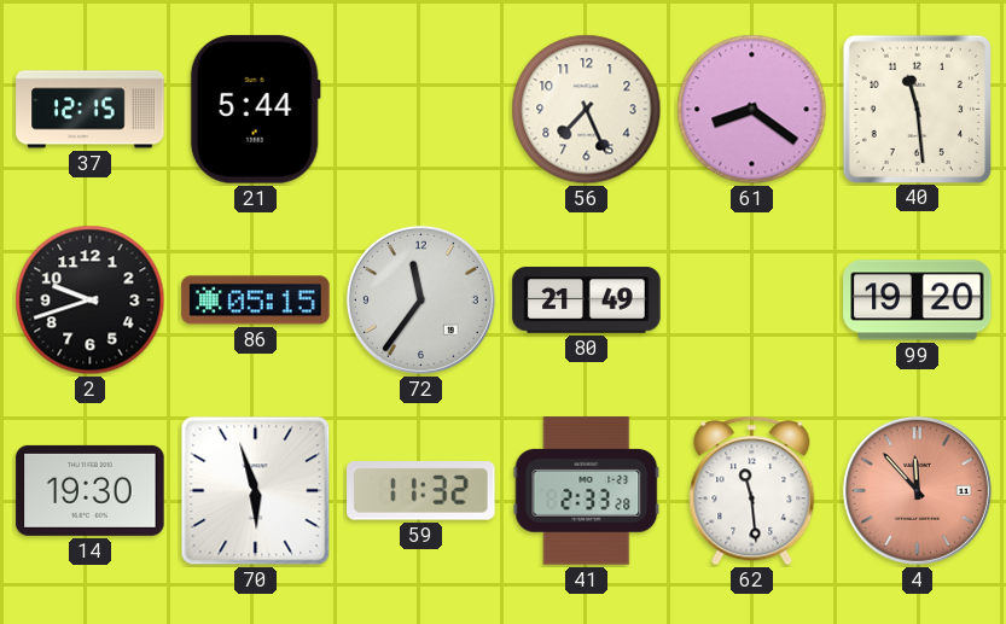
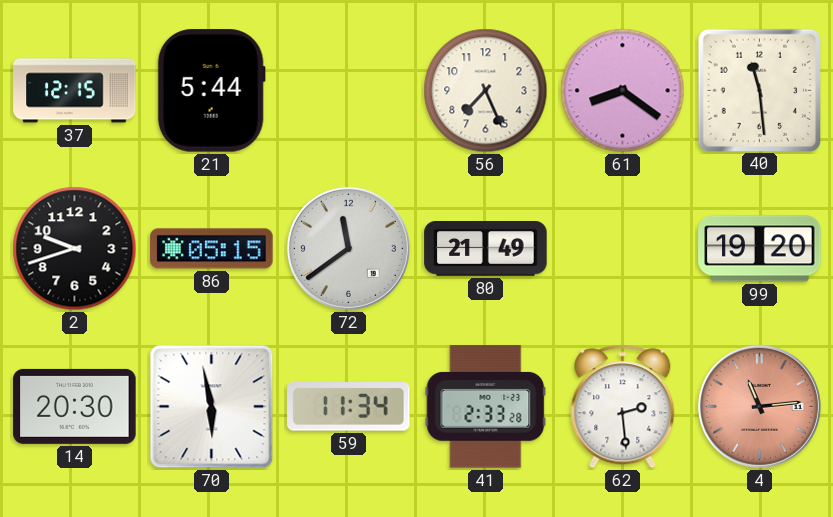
72: 11:36 -> 11:39
14: 19:30 -> 20:30
70: 5:57 -> 5:58
59: 11:32 -> 11:34
62: 11:29 -> 2:29
4: 11:53 -> 11:14
